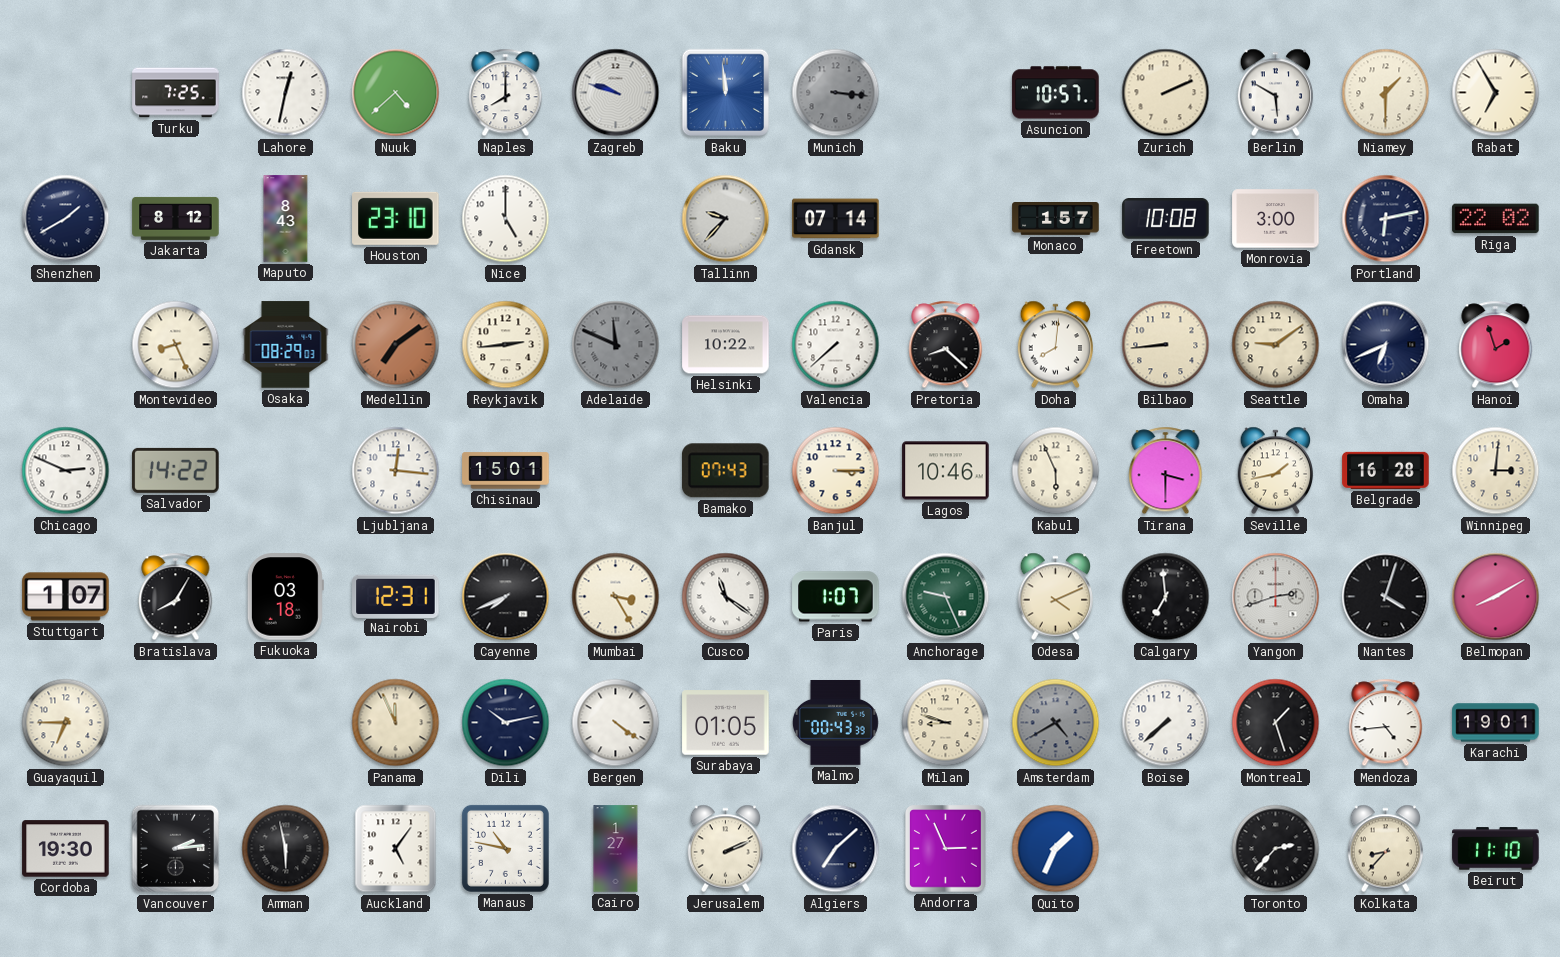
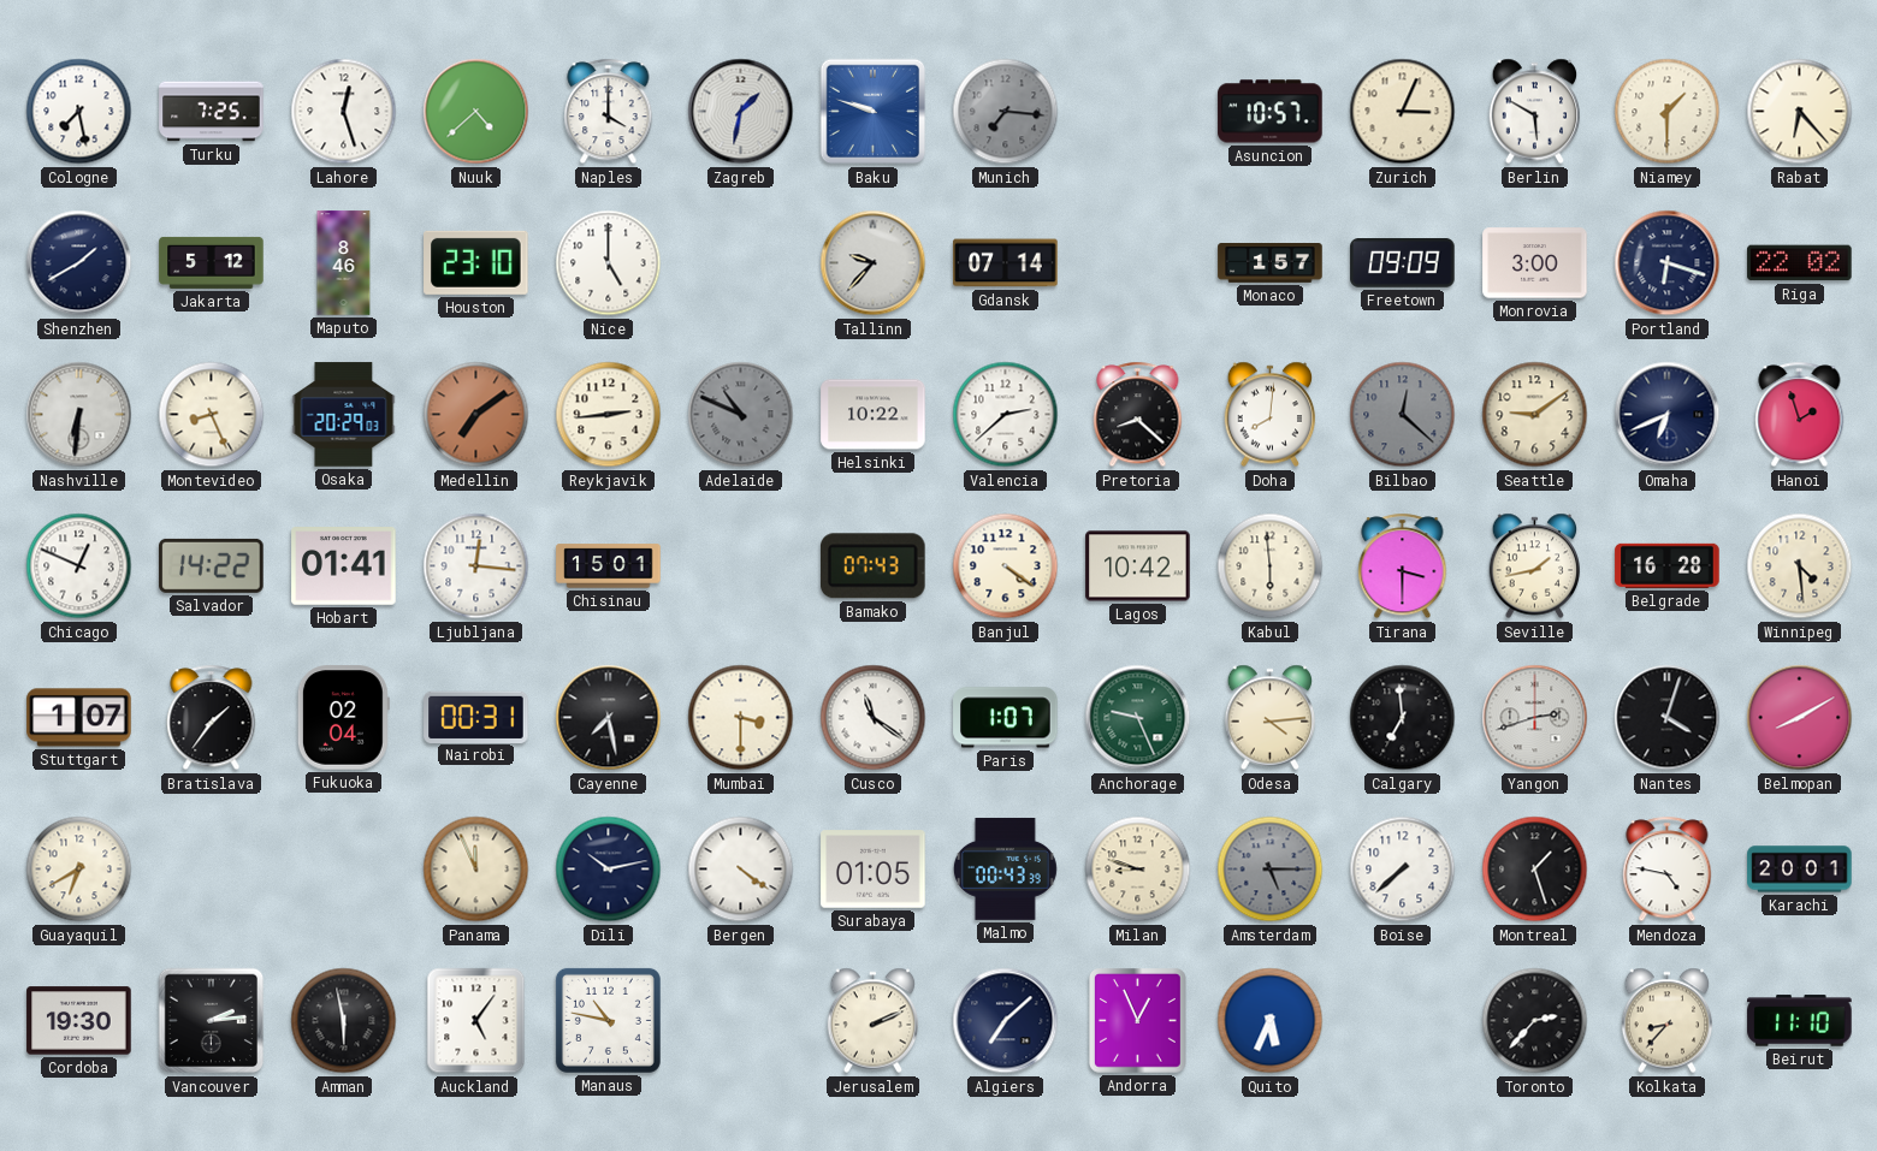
Cologne: none -> 7:28
Lahore: 12:32 -> 12:27
Naples: 8:00 -> 4:00
Zagreb: 9:48 -> 1:32
Baku: 11:59 -> 9:48
Munich: 3:16 -> 7:16
Zurich: 2:11 -> 3:04
Rabat: 6:55 -> 6:23
Jakarta: 8:12 -> 5:12
Maputo: 8:43 -> 8:46
Freetown: 10:08 -> 09:09
Portland: 6:13 -> 6:18
Nashville: none -> 6:31
Osaka: 08:29 -> 20:29
Adelaide: 11:49 -> 10:49
Valencia: 7:38 -> 2:38
Bilbao: 8:44 -> 12:22
Bilbao dial: cream -> grey
Chicago: 2:49 -> 12:49
Hobart: none -> 01:41
Banjul: 3:15 -> 4:21
Lagos: 10:46 -> 10:42
Kabul: 5:56 -> 5:59
Winnipeg: 3:01 -> 4:29
Bratislava: 8:05 -> 1:36
Fukuoka: 03:18 -> 02:04
Nairobi: 12:31 -> 00:31
Cayenne: 7:41 -> 7:28
Mumbai: 3:25 -> 3:30
Odesa: 4:11 -> 4:14
Guayaquil: 6:45 -> 6:40
Amsterdam: 4:40 -> 5:15
Mendoza: 4:44 -> 4:47
Karachi: 19:01 -> 20:01
Cairo: 1:27 -> none
Andorra: 2:56 -> 12:56
Quito: 1:34 -> 5:34
